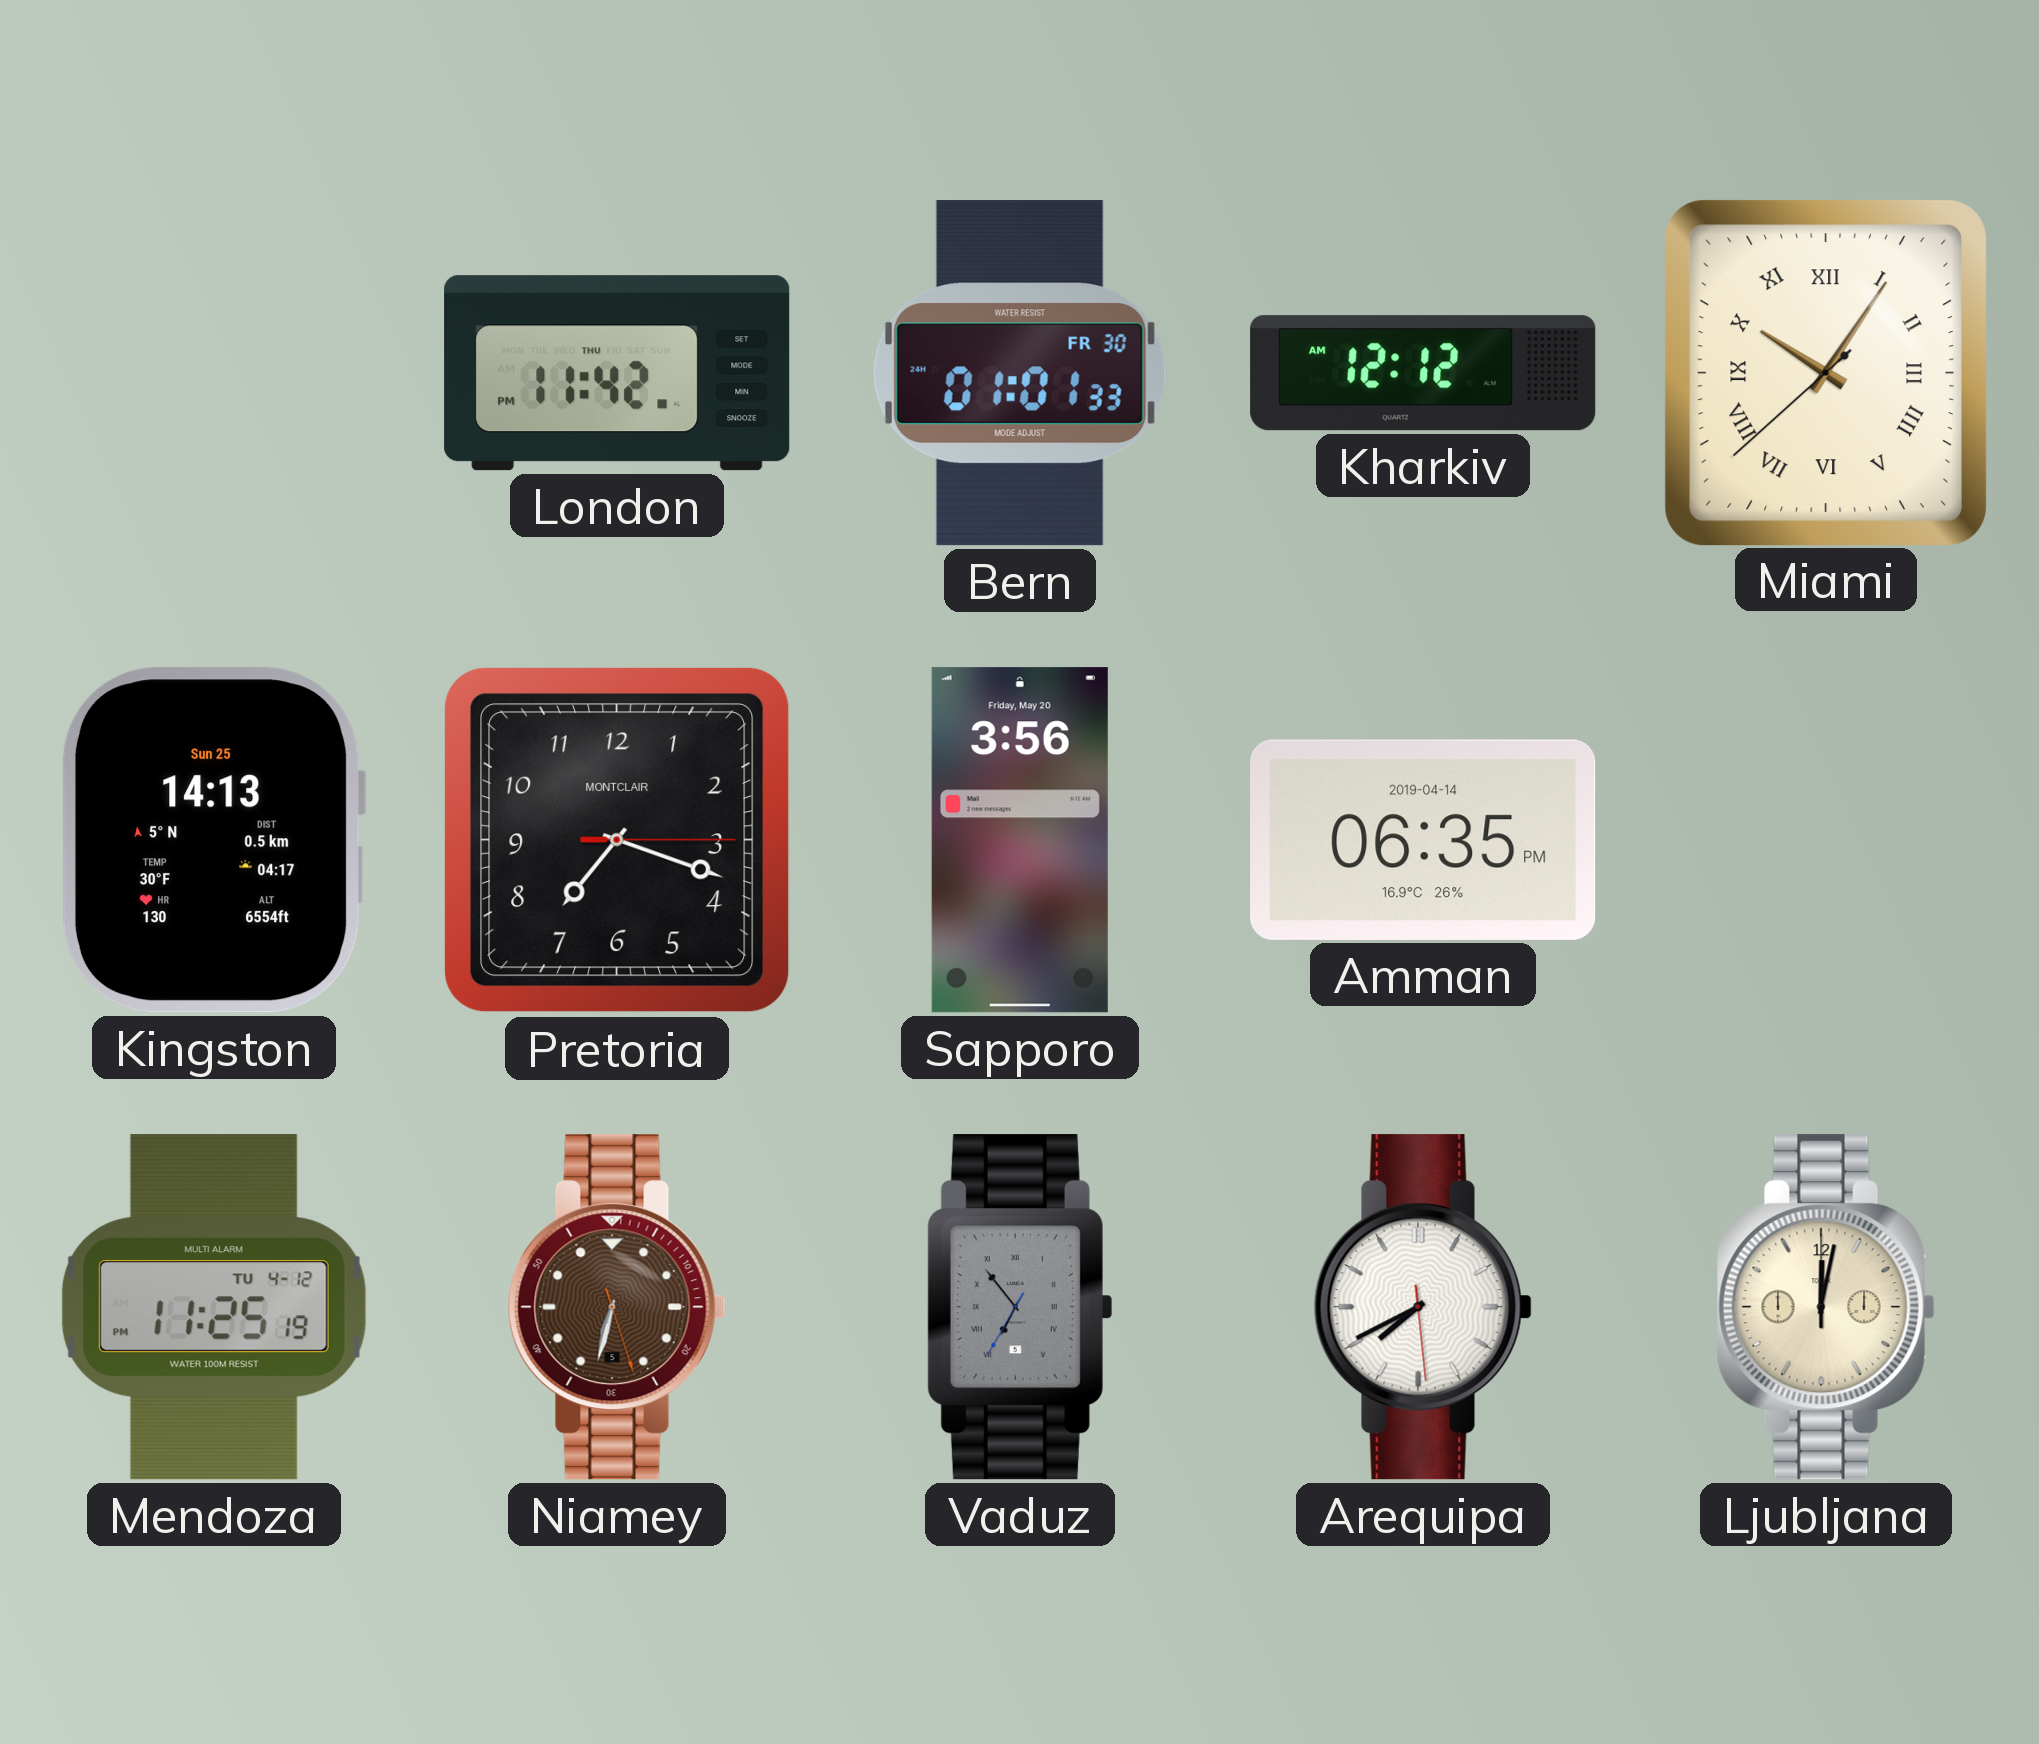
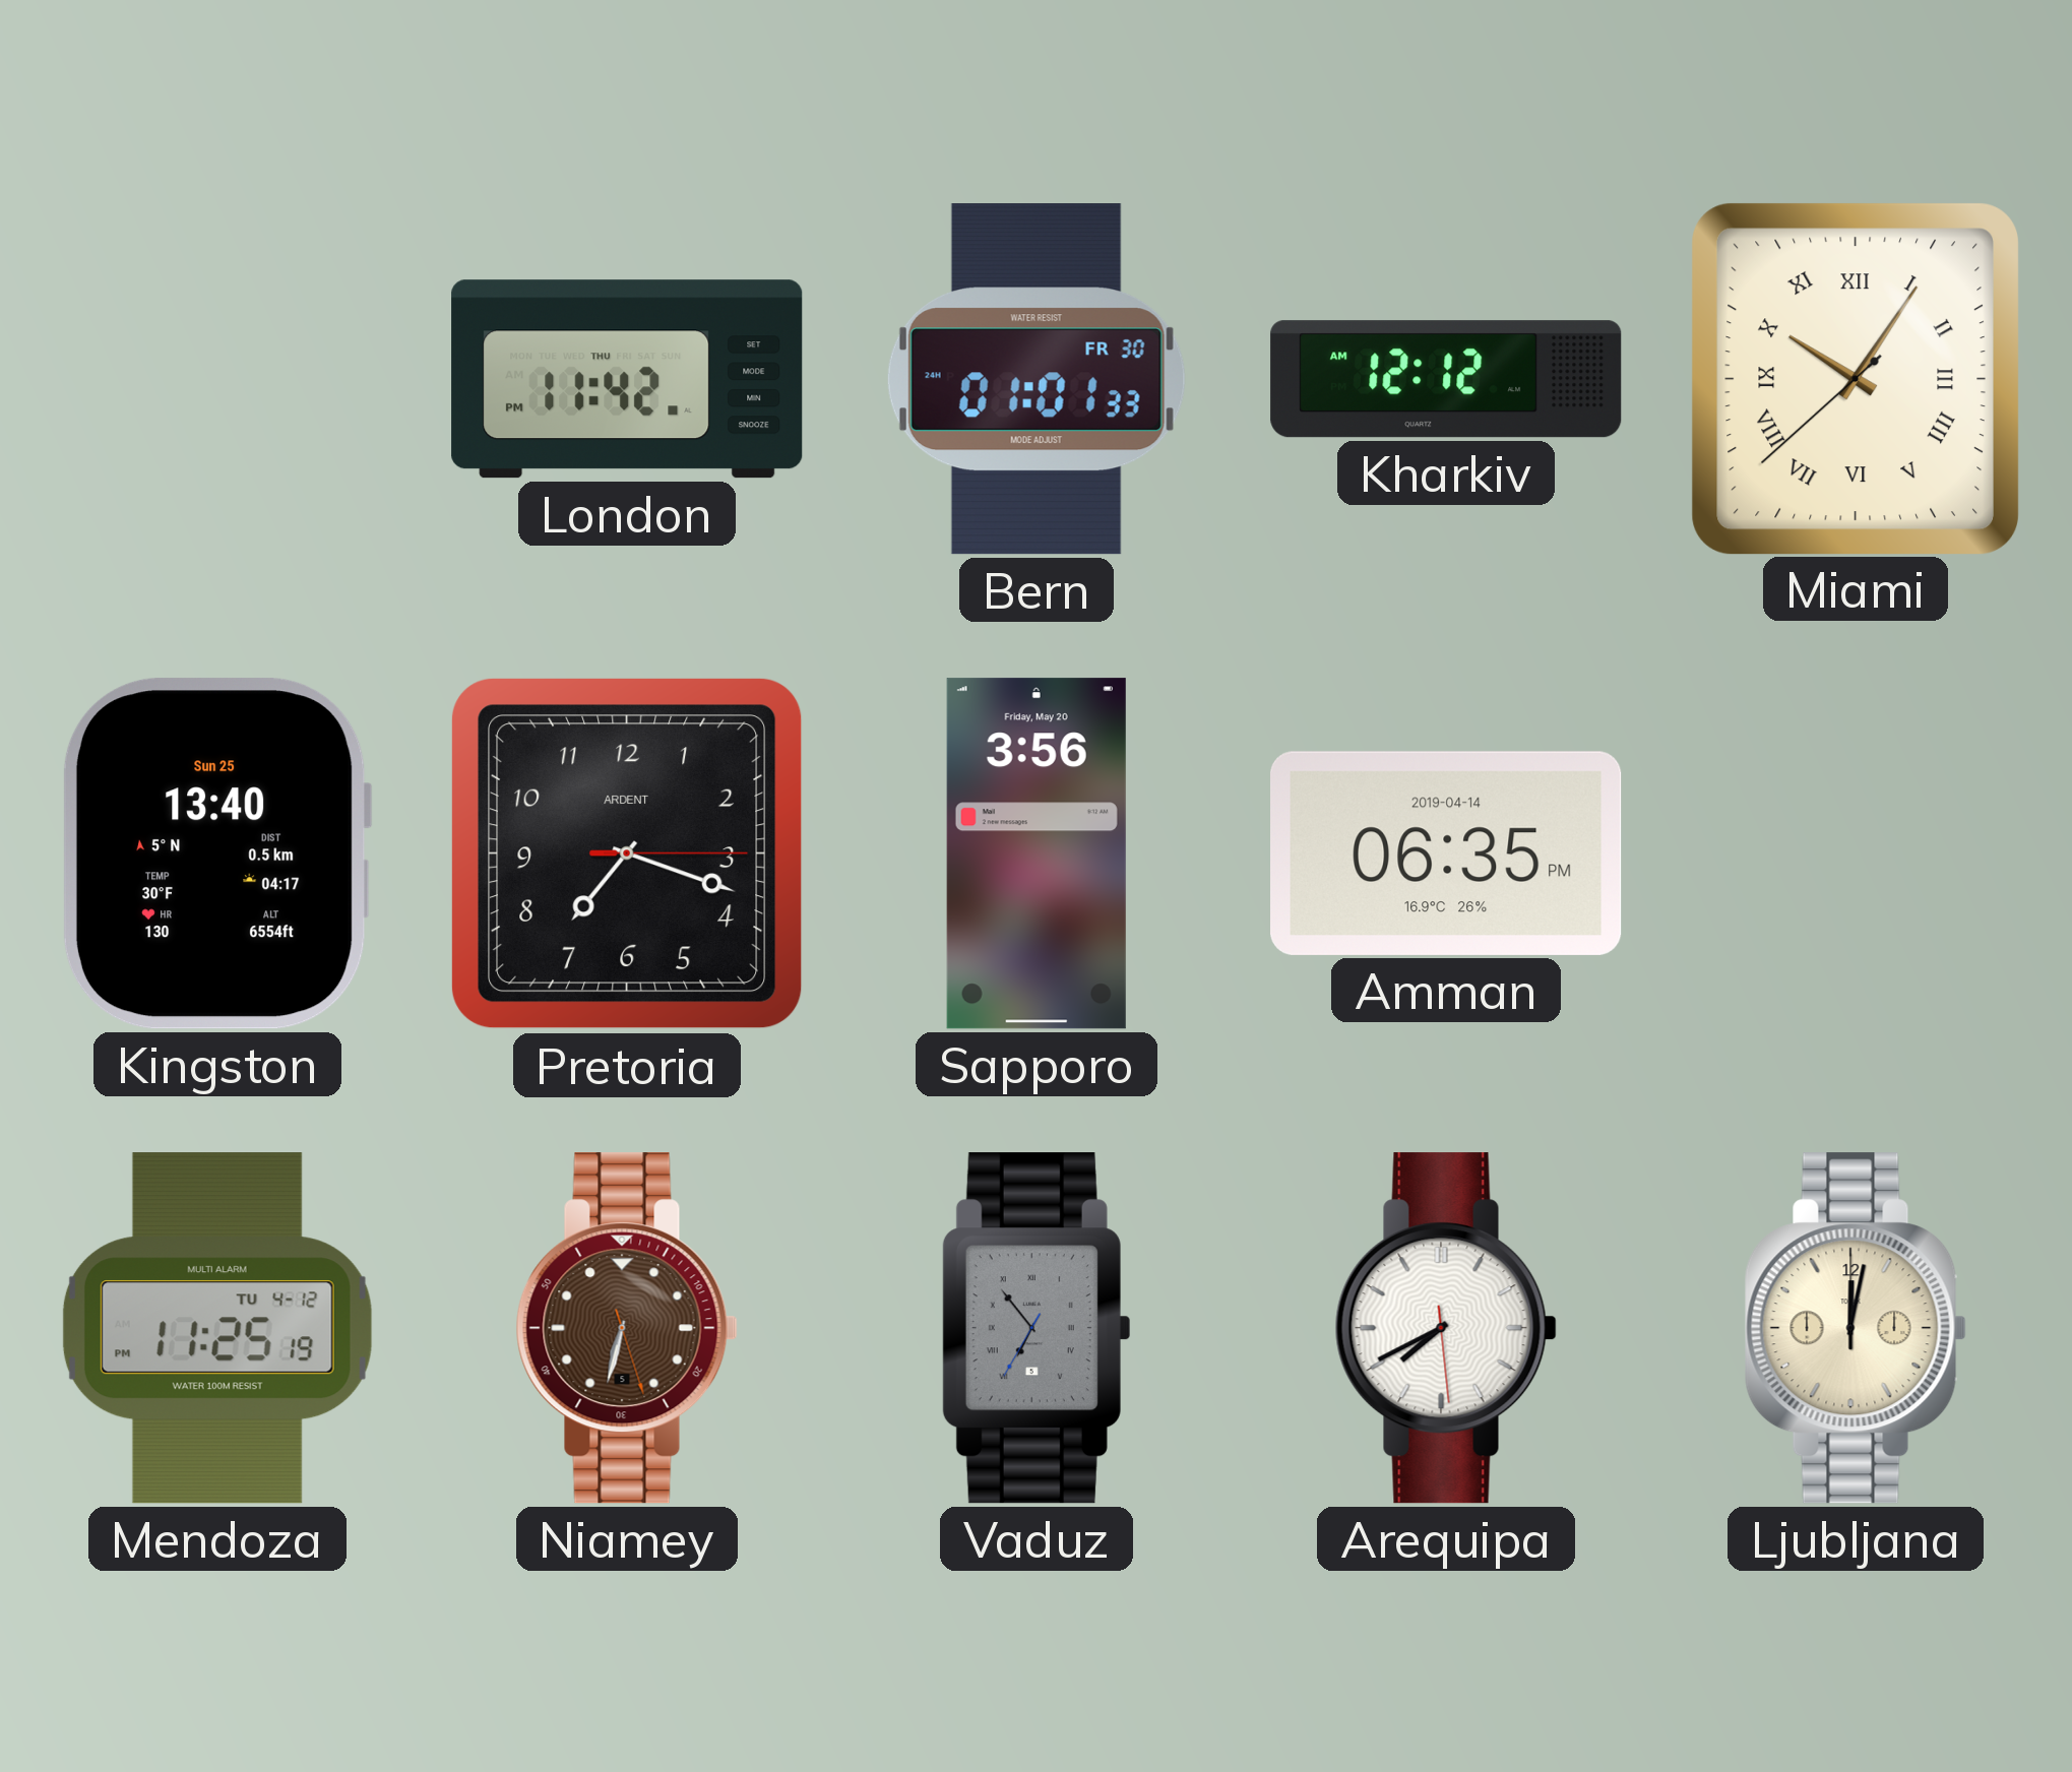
Kingston: 14:13 -> 13:40
Pretoria brand: MONTCLAIR -> ARDENT
